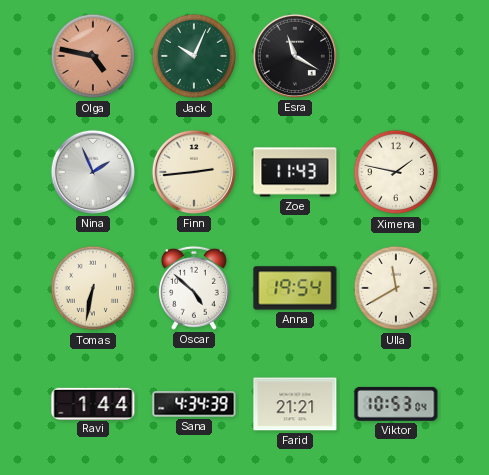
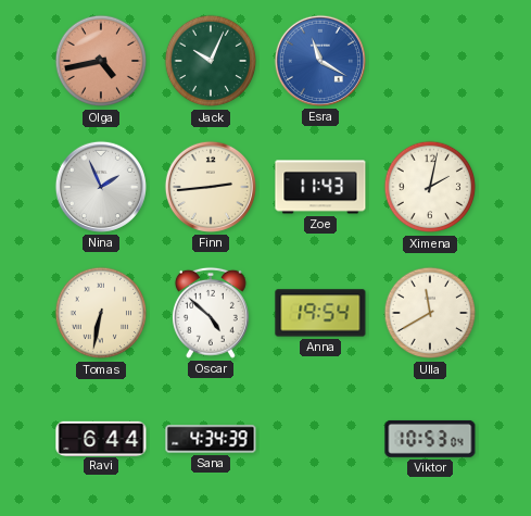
Olga: 4:47 -> 4:43
Esra dial: black -> blue
Ximena: 1:47 -> 2:02
Ravi: 1:44 -> 6:44
Farid: 21:21 -> none
